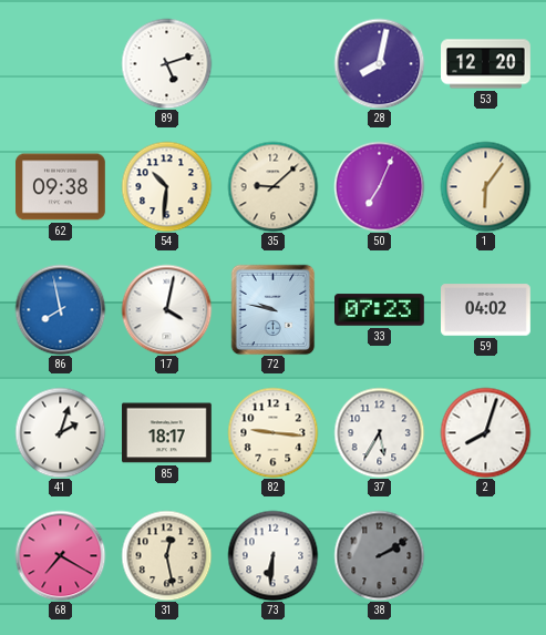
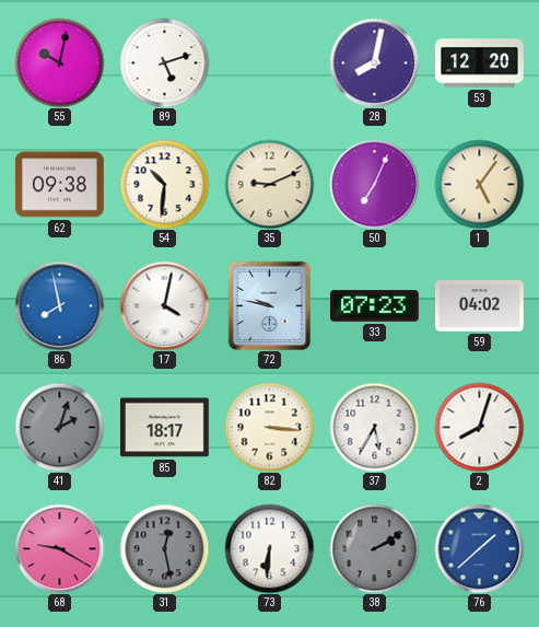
55: none -> 10:02
35: 9:08 -> 9:11
1: 6:06 -> 5:06
41 dial: white -> grey
82: 9:16 -> 3:16
68: 7:20 -> 9:20
31 dial: cream -> grey
76: none -> 1:38
